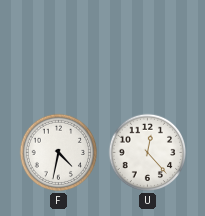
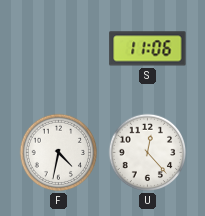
S: none -> 11:06
